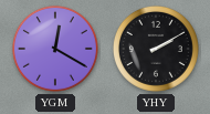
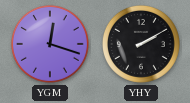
YGM: 12:20 -> 12:18
